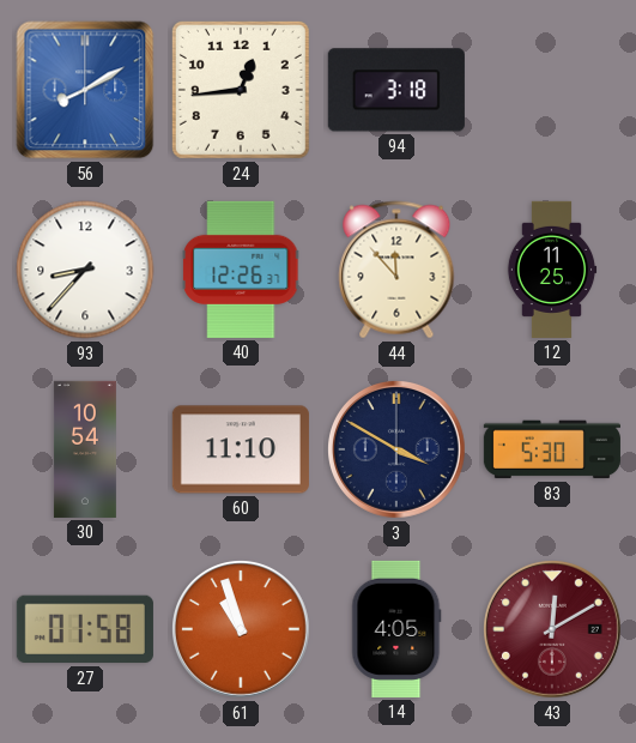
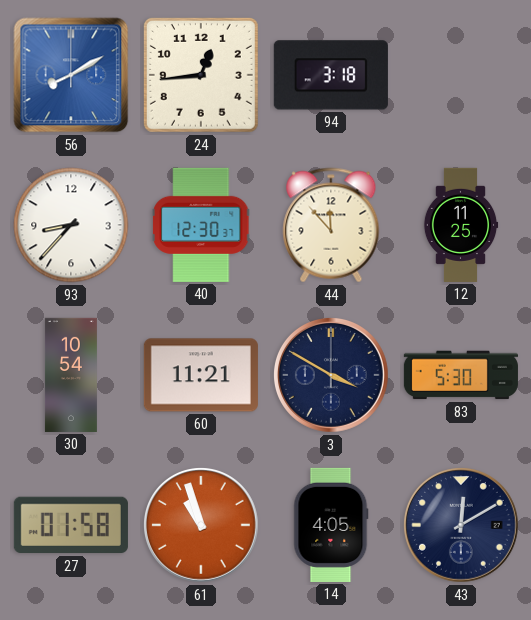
40: 12:26 -> 12:30
60: 11:10 -> 11:21
43 dial: burgundy -> navy
